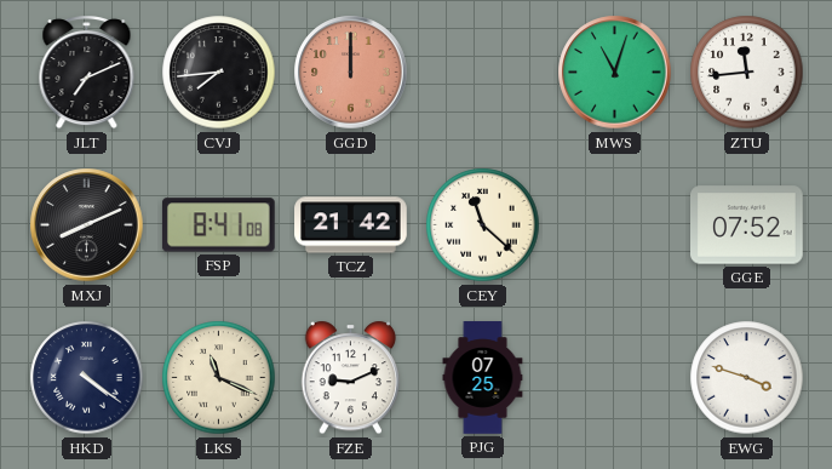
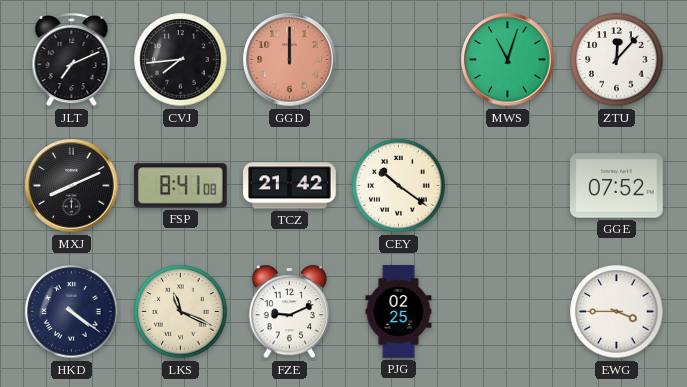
ZTU: 11:44 -> 12:07
CEY: 11:22 -> 10:21
PJG: 07:25 -> 02:25
EWG: 3:48 -> 3:45
